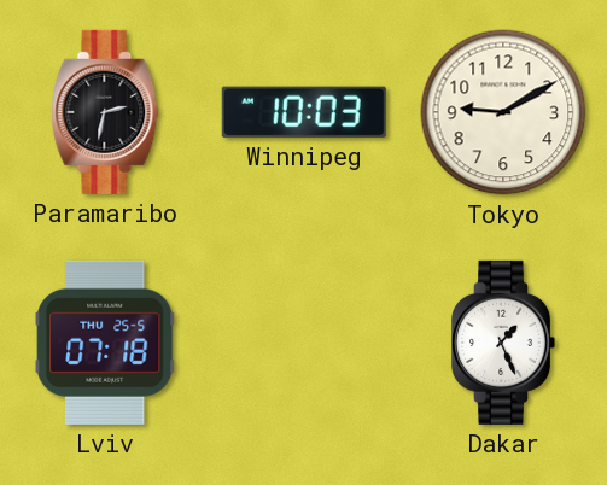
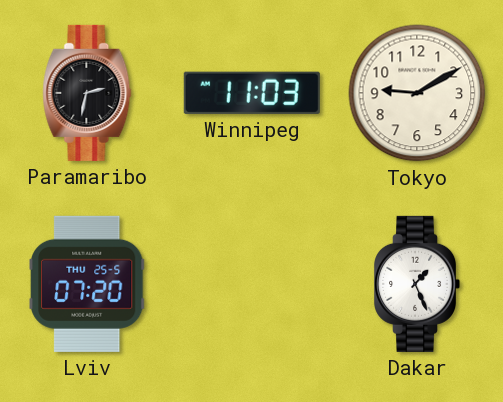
Winnipeg: 10:03 -> 11:03
Lviv: 07:18 -> 07:20
